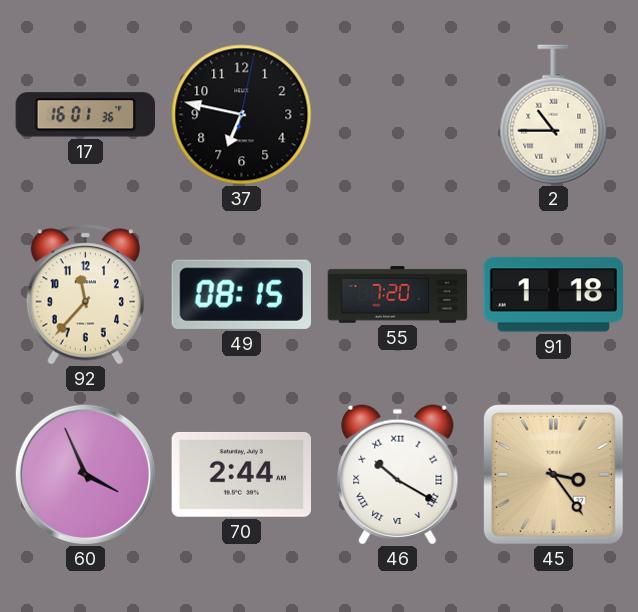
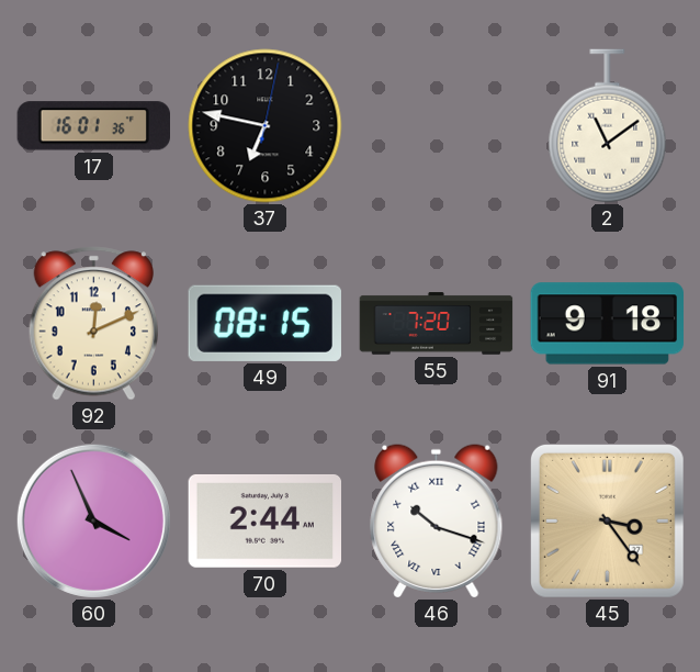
2: 10:45 -> 11:09
92: 11:37 -> 12:11
91: 1:18 -> 9:18
46: 10:20 -> 10:18
